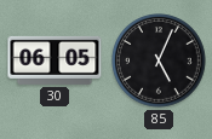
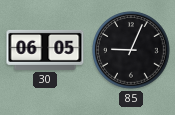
85: 5:04 -> 9:04
